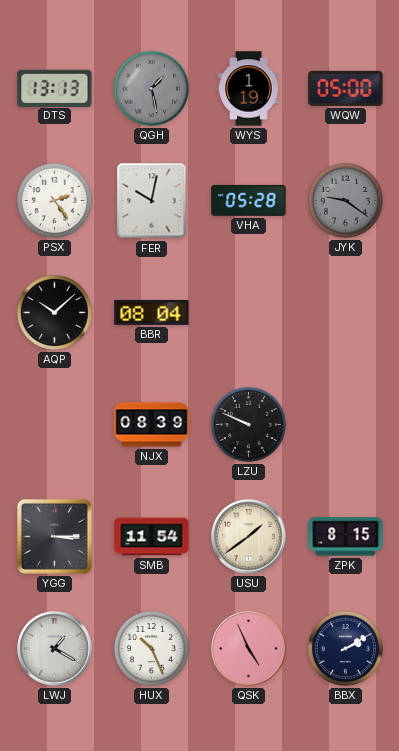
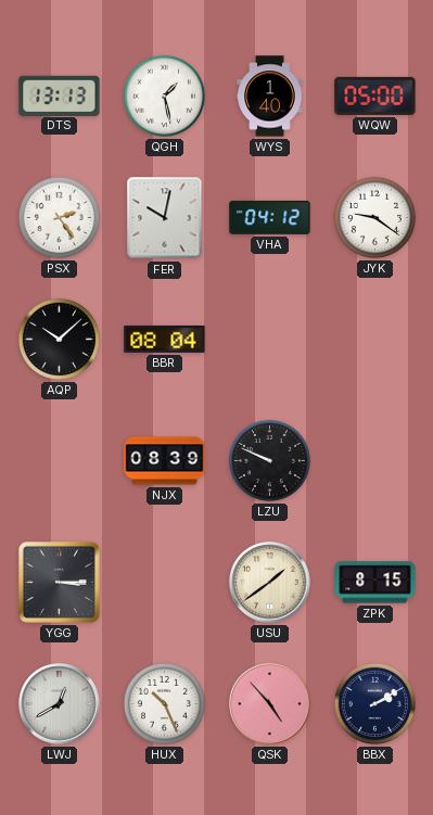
QGH dial: grey -> white
WYS: 1:19 -> 1:40
VHA: 05:28 -> 04:12
JYK dial: grey -> white
SMB: 11:54 -> none
LWJ: 1:20 -> 12:40
QSK: 4:56 -> 4:53
